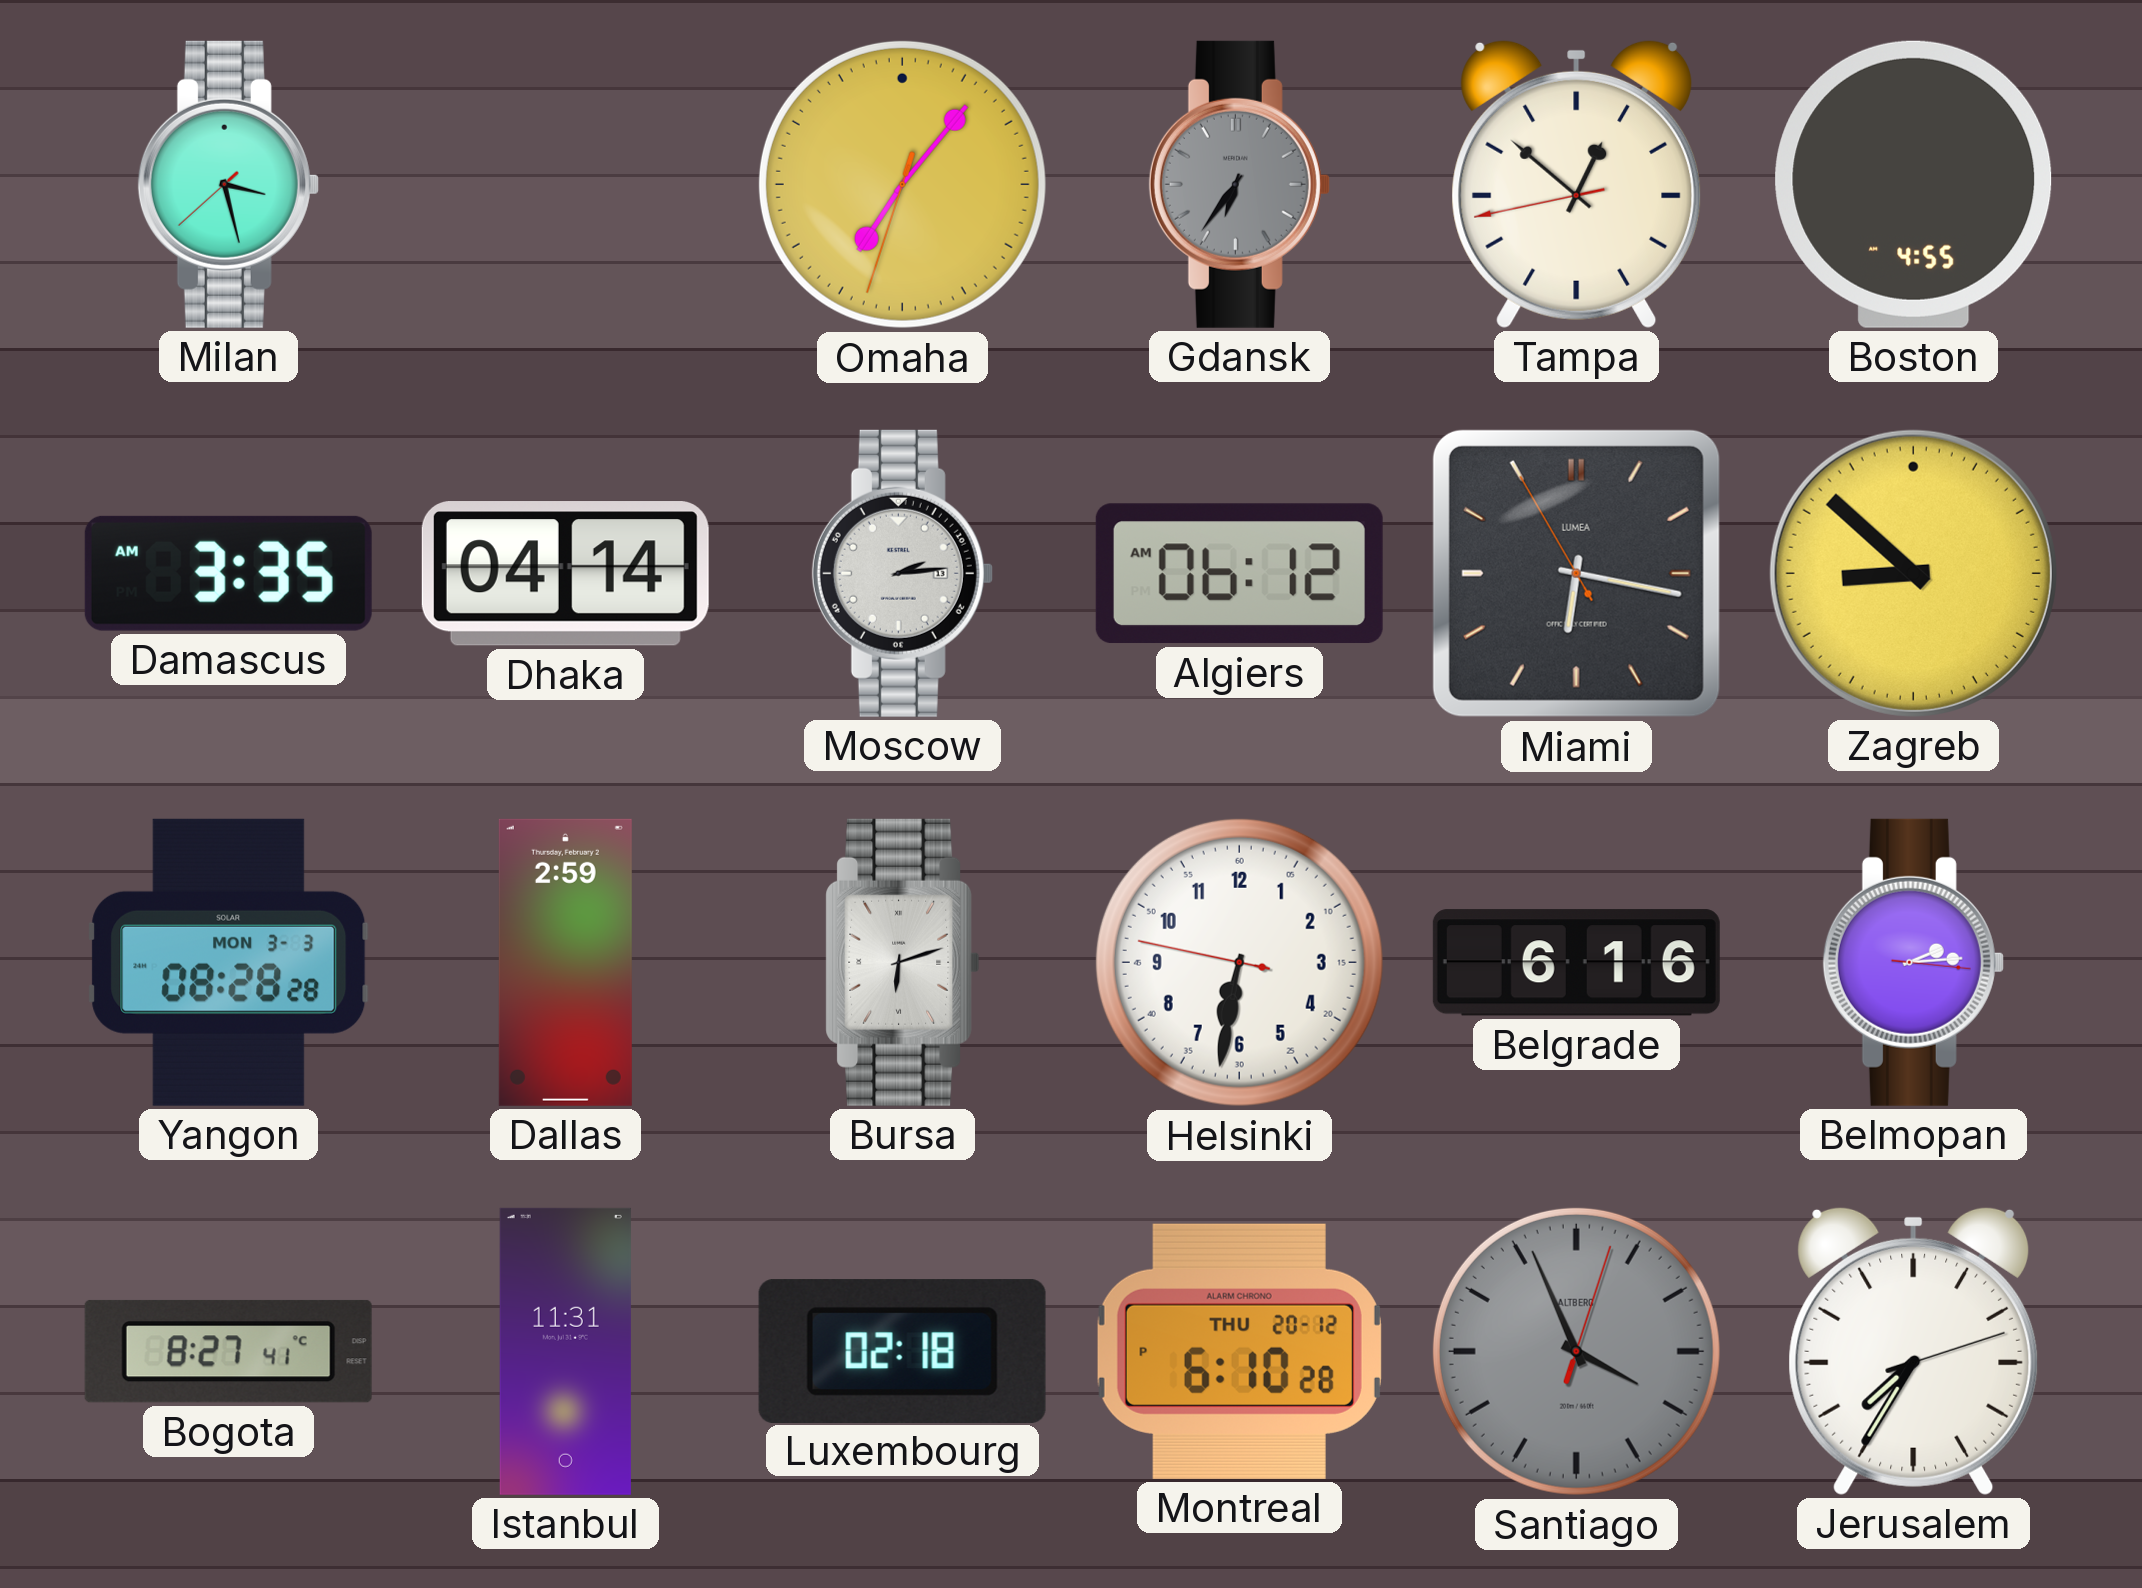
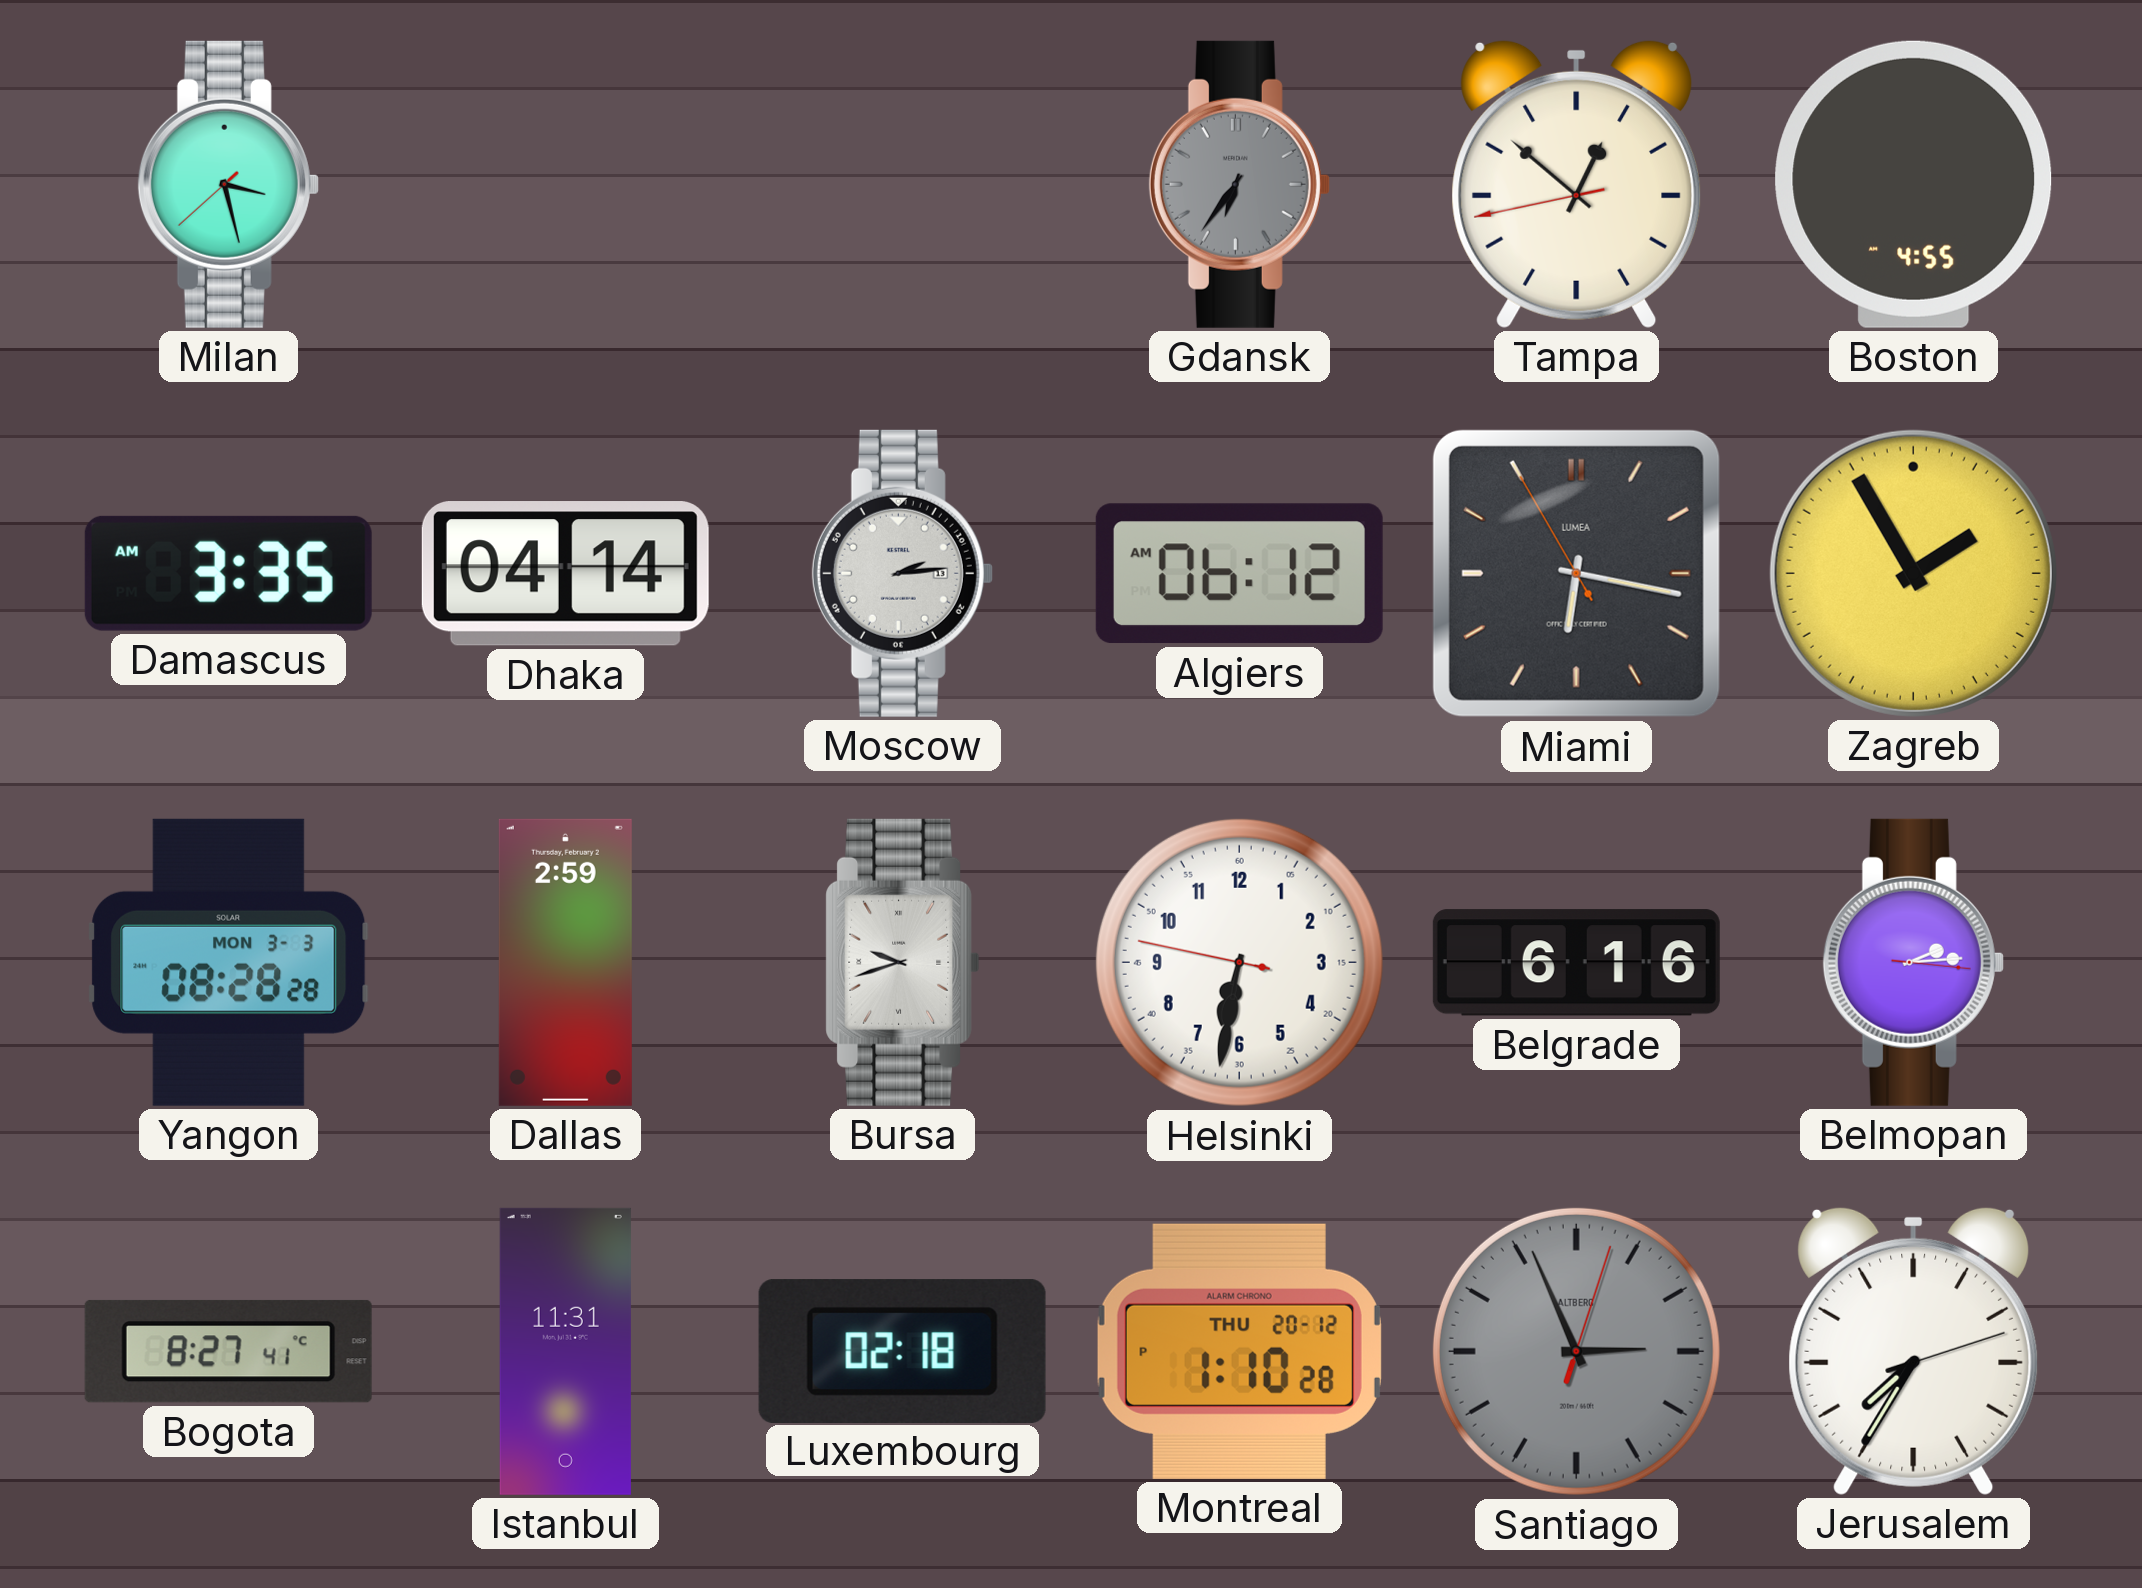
Omaha: 7:06 -> none
Zagreb: 8:52 -> 1:55
Bursa: 6:12 -> 9:42
Montreal: 6:10 -> 1:10
Santiago: 3:56 -> 2:56
